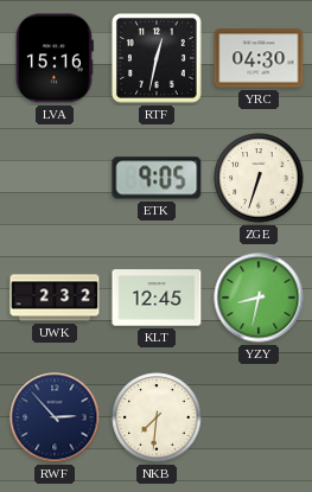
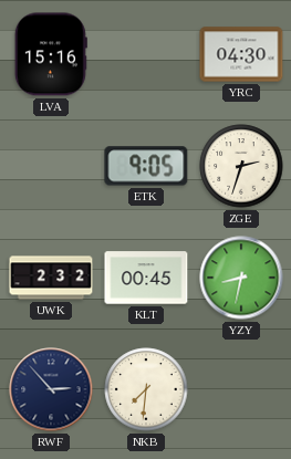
RTF: 12:32 -> none
ZGE: 6:33 -> 2:33
KLT: 12:45 -> 00:45
